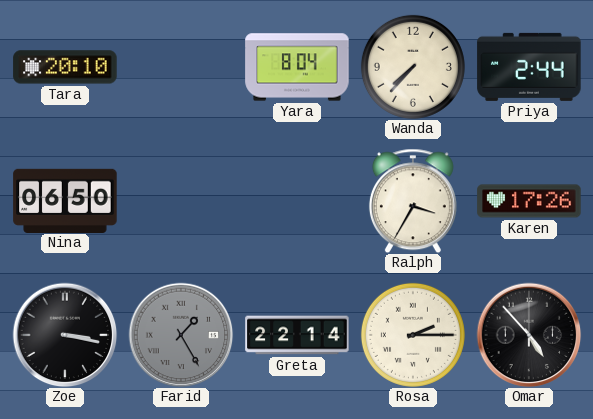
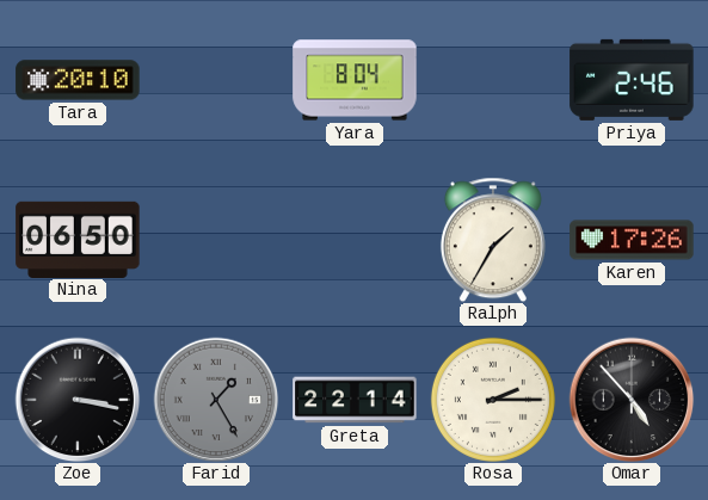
Wanda: 7:37 -> none
Priya: 2:44 -> 2:46
Ralph: 3:35 -> 1:35
